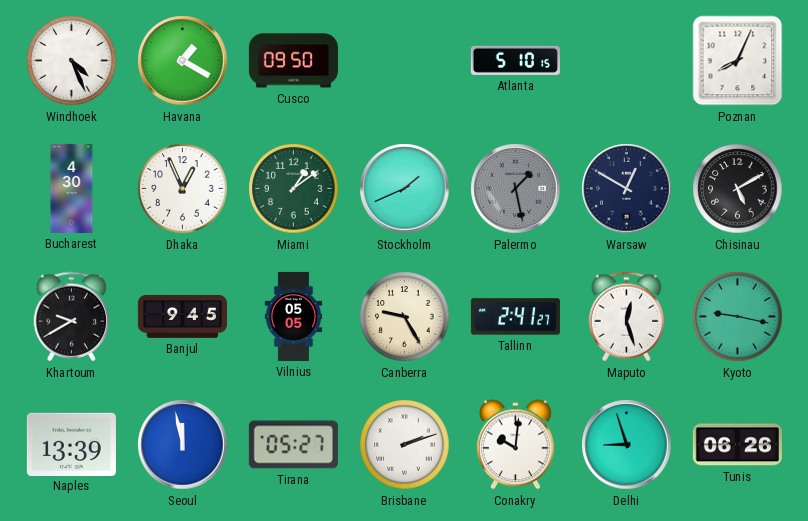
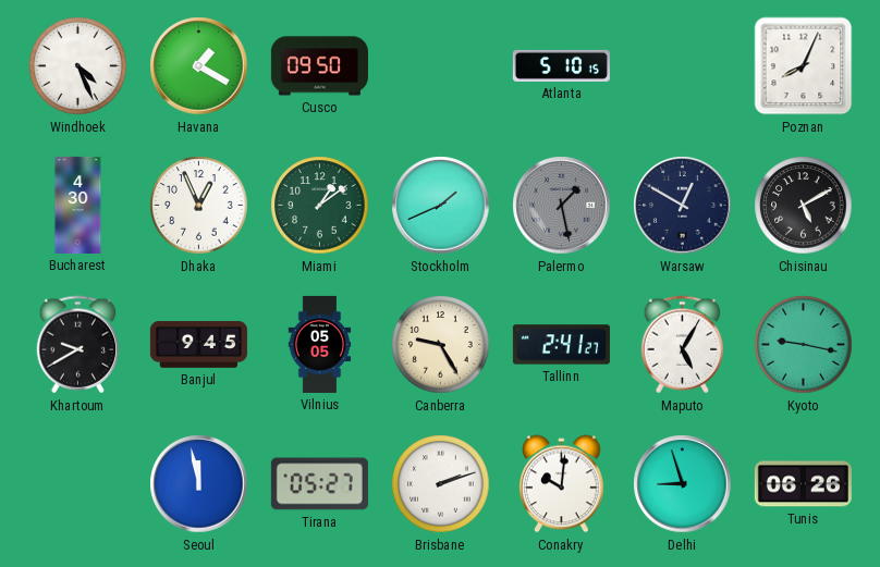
Maputo: 12:27 -> 5:05
Naples: 13:39 -> none
